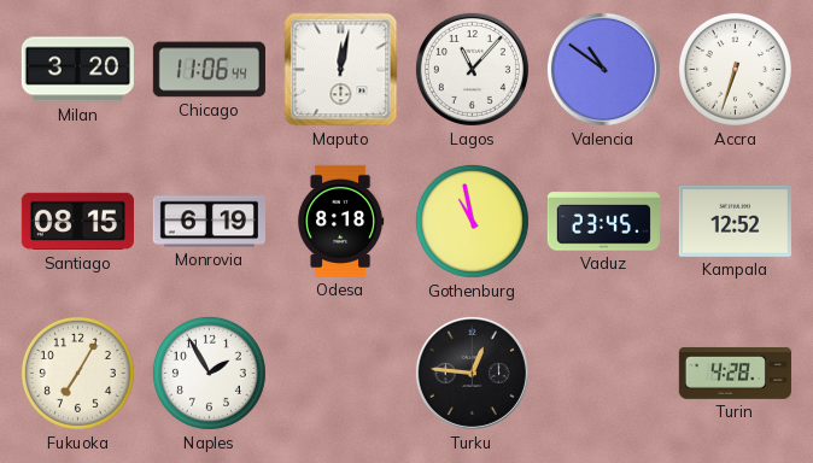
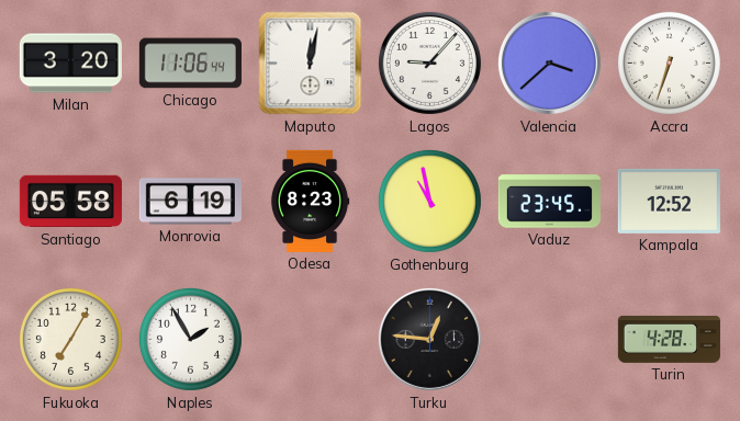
Lagos: 11:07 -> 9:07
Valencia: 10:51 -> 3:38
Santiago: 08:15 -> 05:58
Odesa: 8:18 -> 8:23
